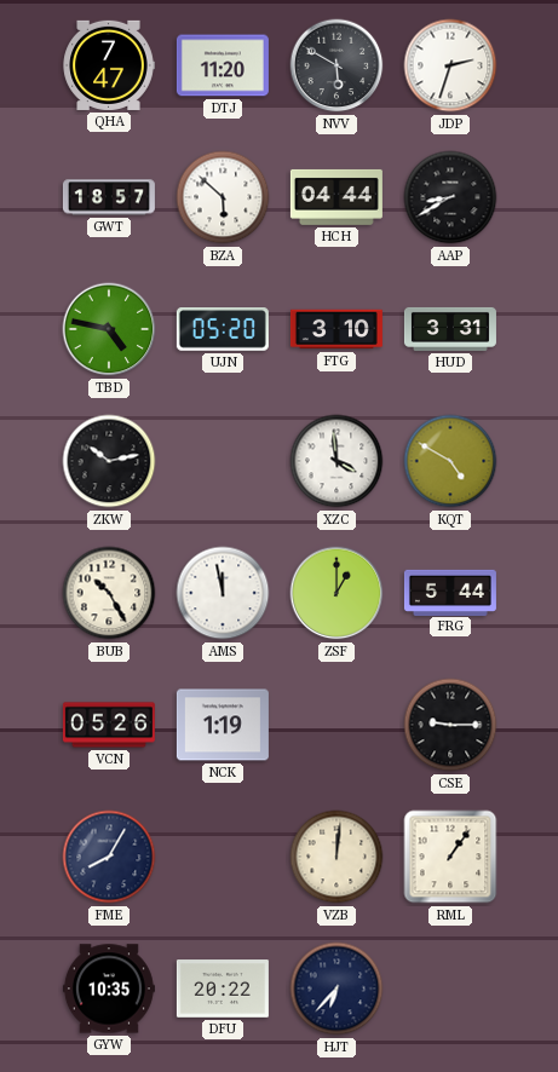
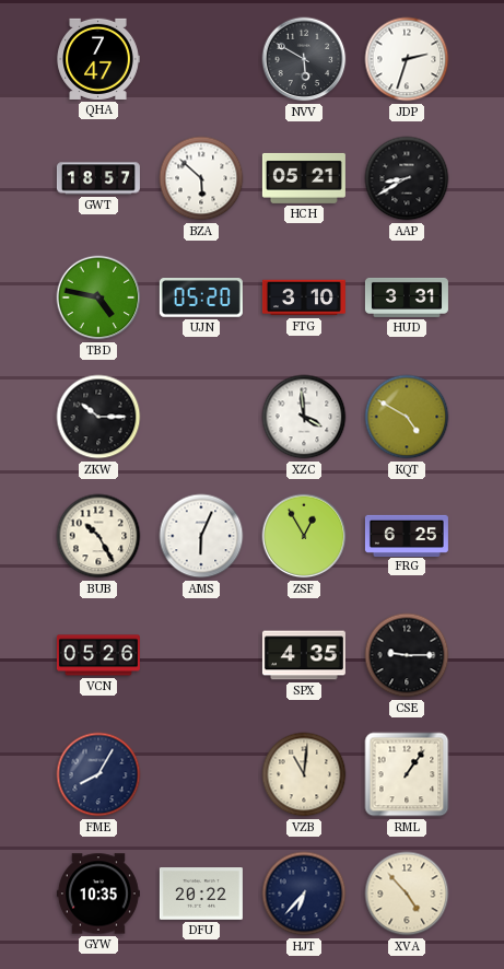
DTJ: 11:20 -> none
HCH: 04:44 -> 05:21
ZKW: 10:13 -> 10:15
AMS: 11:58 -> 6:04
ZSF: 1:00 -> 12:55
FRG: 5:44 -> 6:25
NCK: 1:19 -> none
SPX: none -> 4:35
VZB: 12:01 -> 11:01
XVA: none -> 4:53
